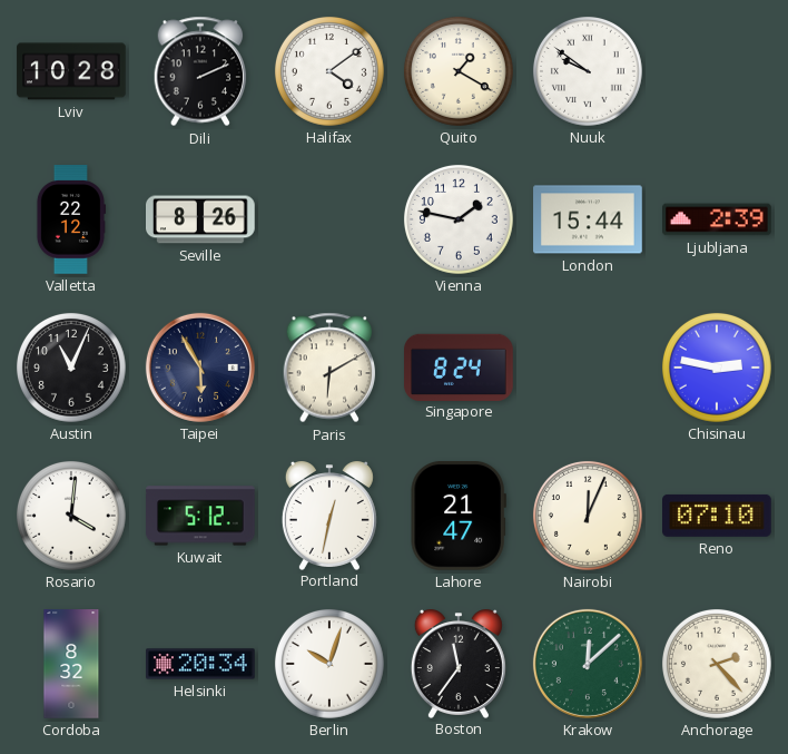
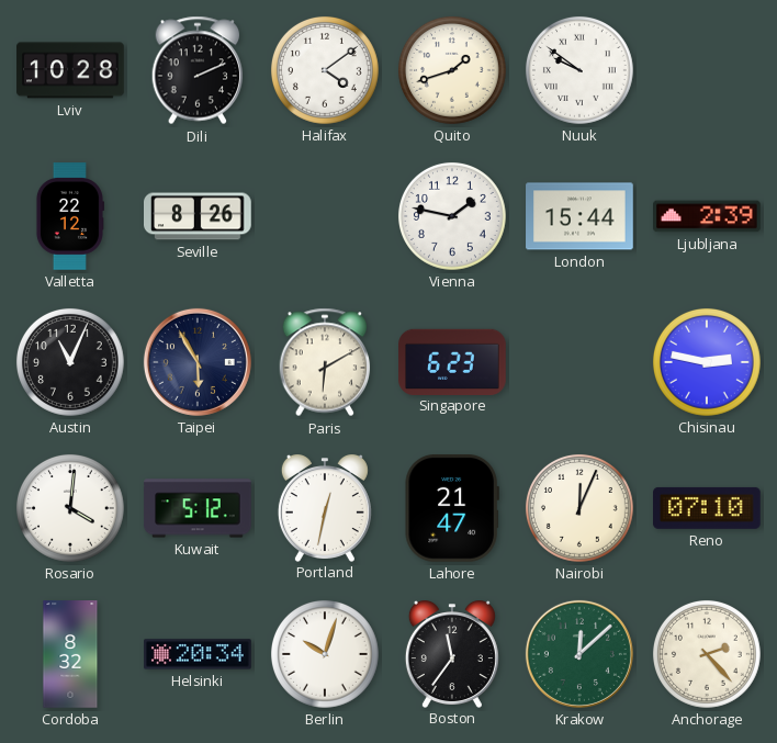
Quito: 1:20 -> 1:42
Singapore: 8:24 -> 6:23
